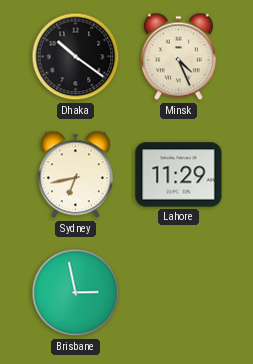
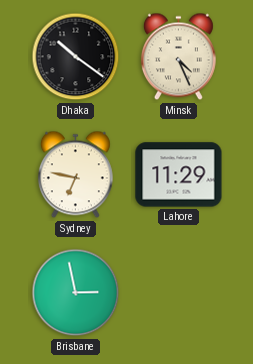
Sydney: 6:43 -> 6:47
